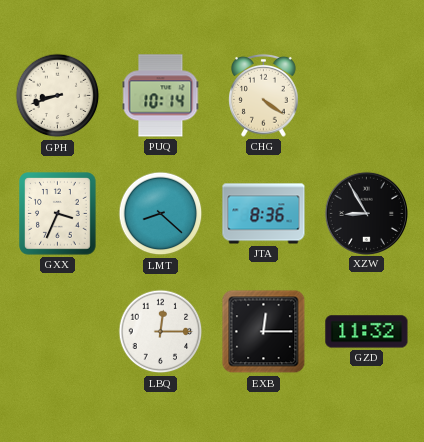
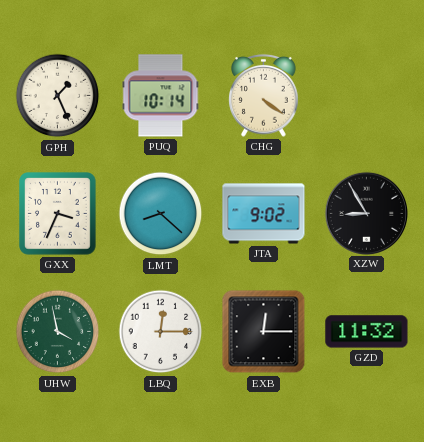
GPH: 8:42 -> 1:26
JTA: 8:36 -> 9:02
UHW: none -> 3:58
